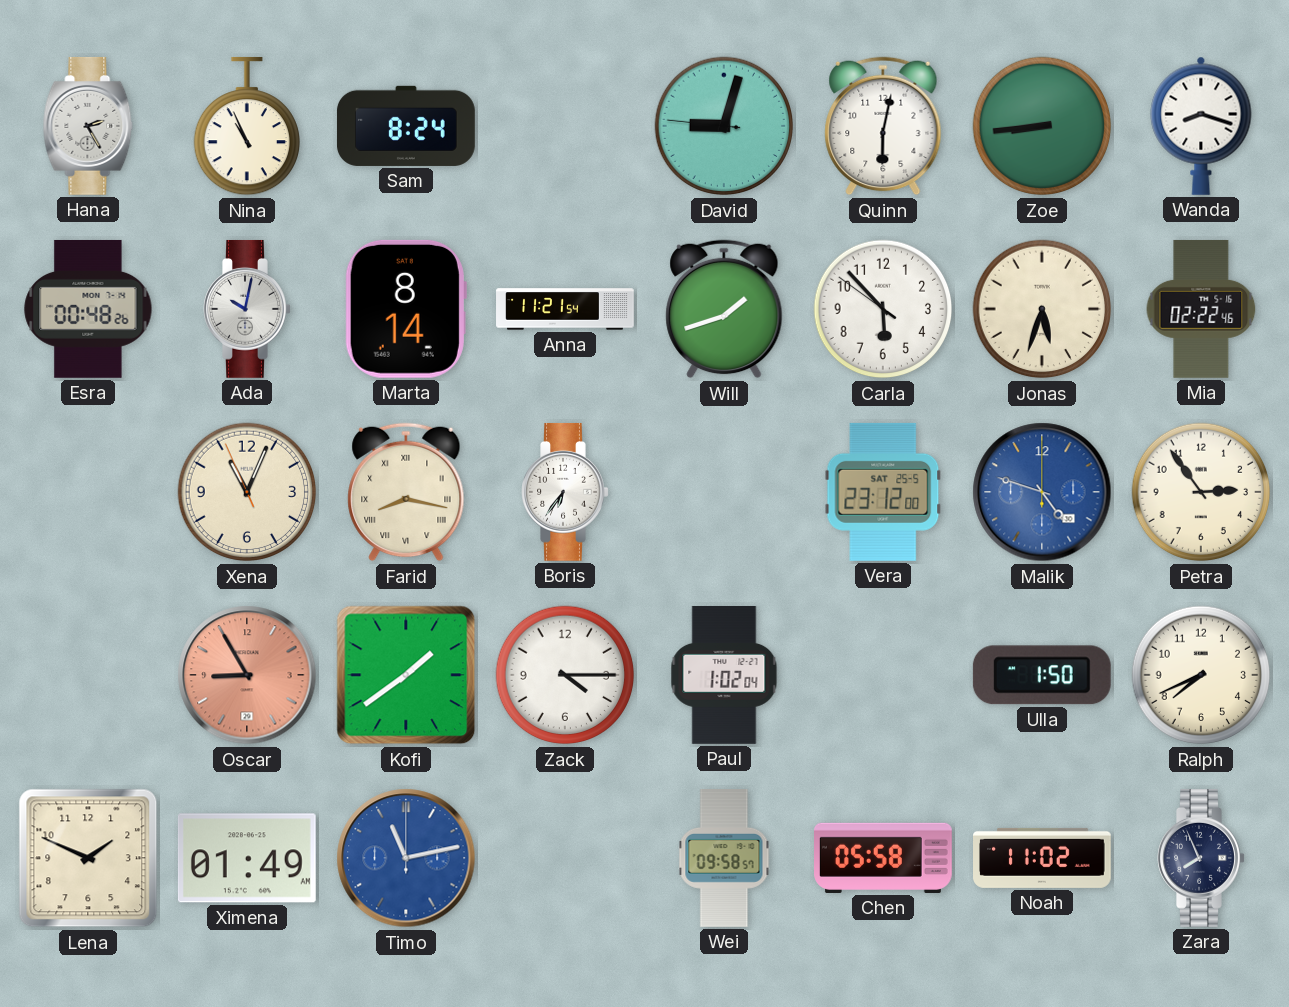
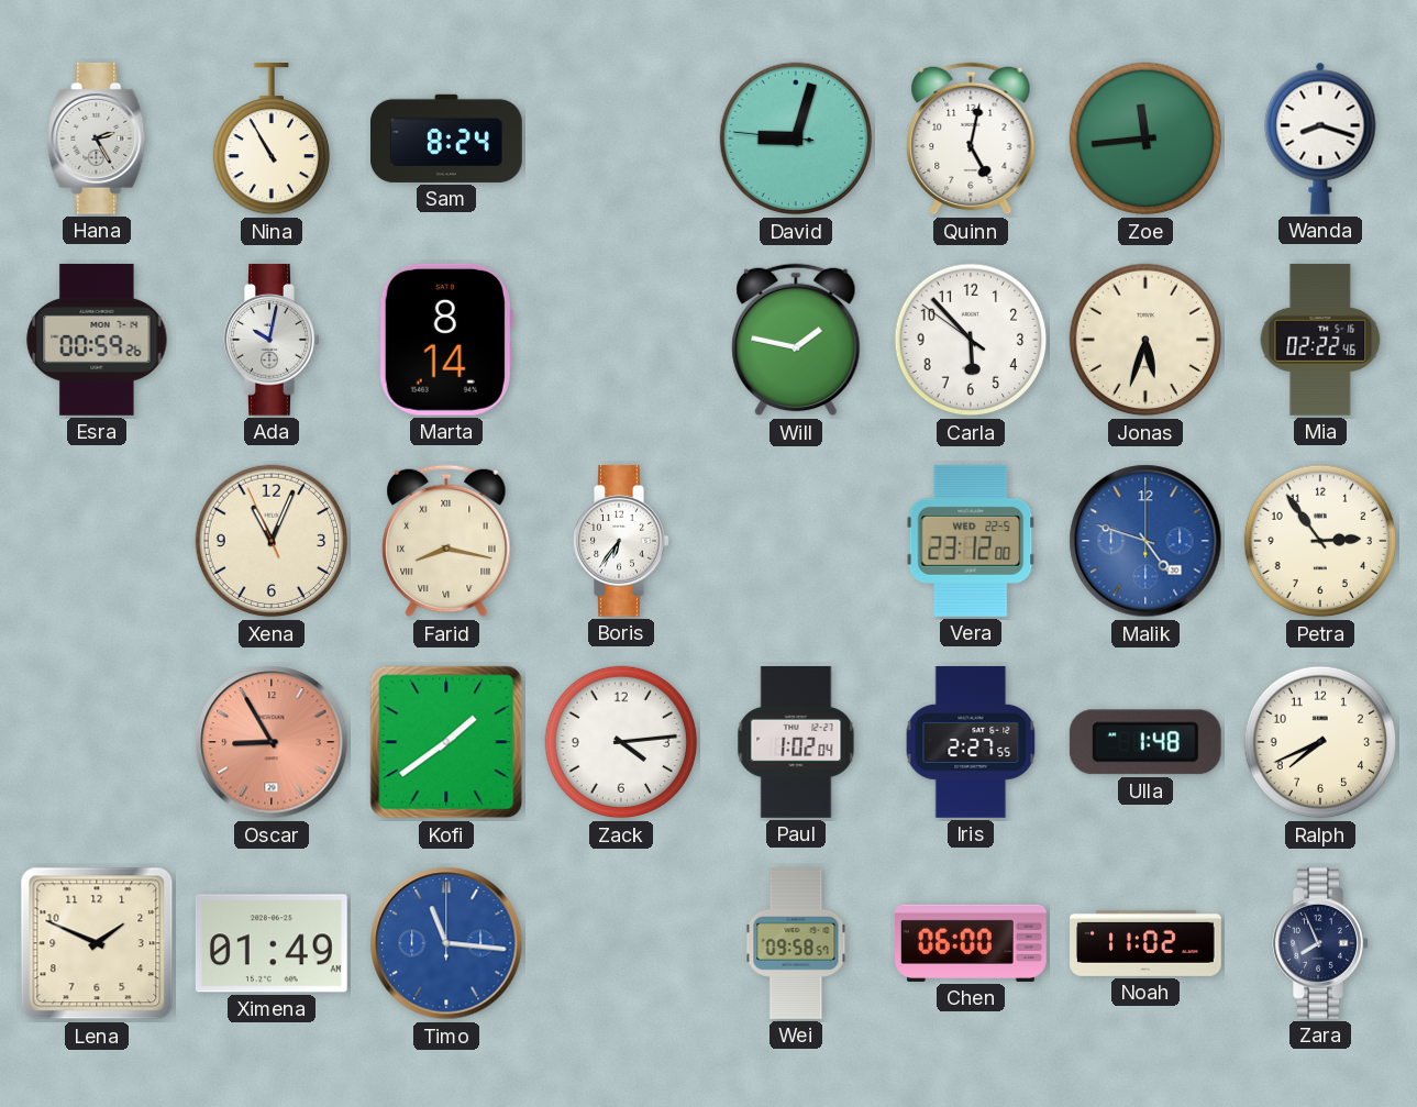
Nina: 10:56 -> 10:55
Quinn: 6:02 -> 5:02
Zoe: 8:44 -> 11:44
Esra: 00:48 -> 00:59
Anna: 11:21 -> none
Will: 1:42 -> 1:47
Vera date: SAT 25-5 -> WED 22-5
Zack: 4:15 -> 4:14
Iris: none -> 2:27
Ulla: 1:50 -> 1:48
Timo: 11:13 -> 11:16
Chen: 05:58 -> 06:00
